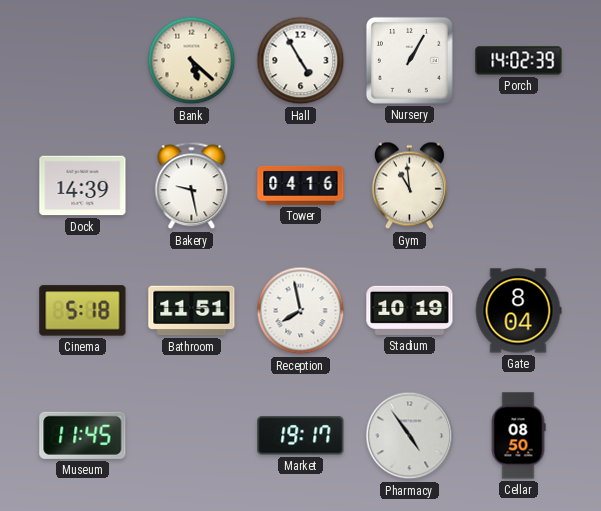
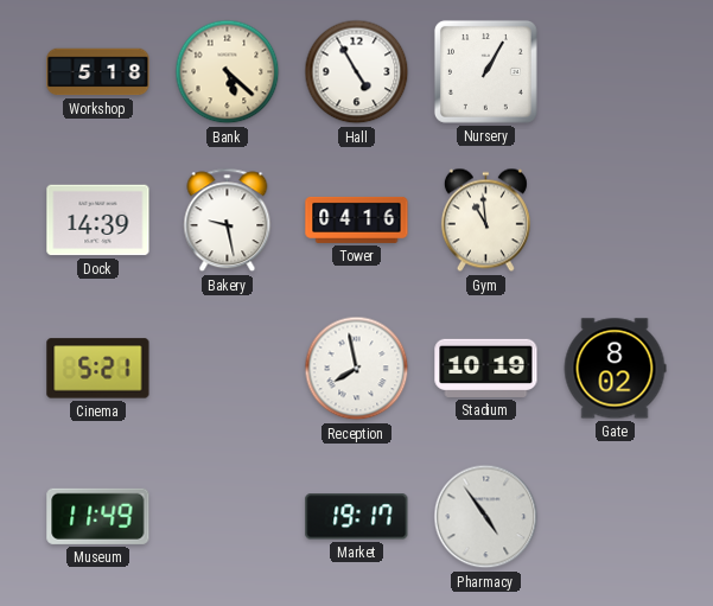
Workshop: none -> 5:18
Porch: 14:02 -> none
Cinema: 5:18 -> 5:21
Bathroom: 11:51 -> none
Gate: 8:04 -> 8:02
Museum: 11:45 -> 11:49
Cellar: 08:50 -> none
